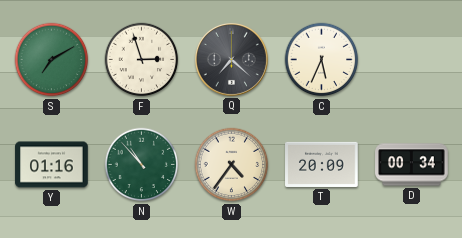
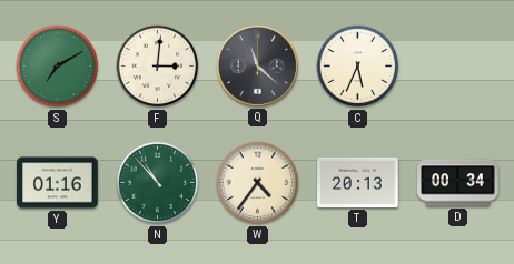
F: 2:57 -> 3:01
Q: 7:22 -> 11:22
T: 20:09 -> 20:13
